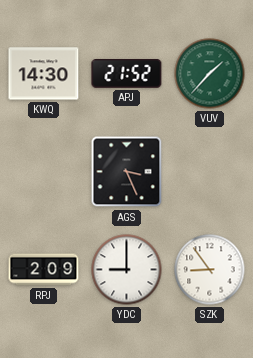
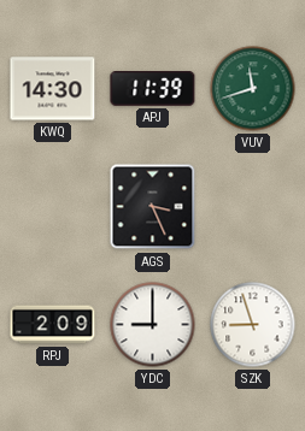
APJ: 21:52 -> 11:39
VUV: 1:37 -> 11:42
SZK: 8:54 -> 8:57
